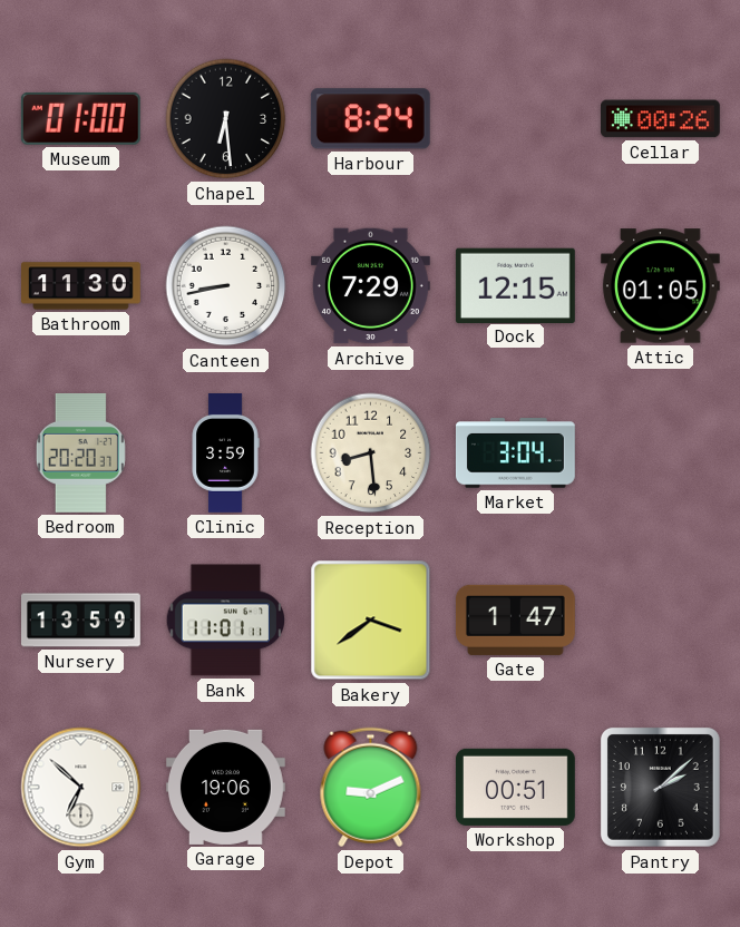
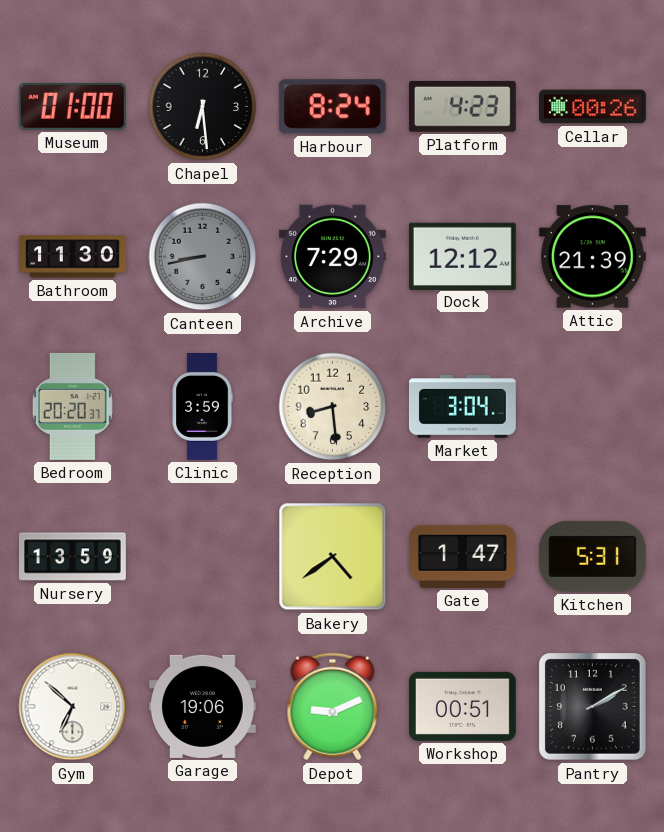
Platform: none -> 4:23
Canteen dial: white -> grey
Dock: 12:15 -> 12:12
Attic: 01:05 -> 21:39
Bank: 11:01 -> none
Bakery: 3:39 -> 4:39
Kitchen: none -> 5:31
Pantry: 2:08 -> 2:10
